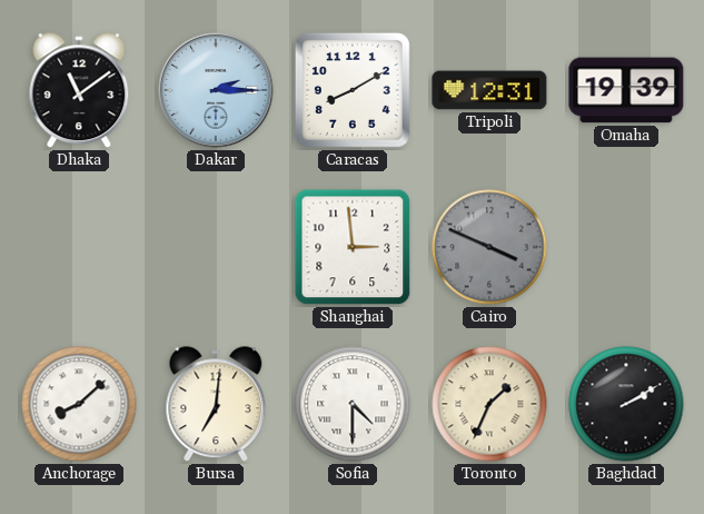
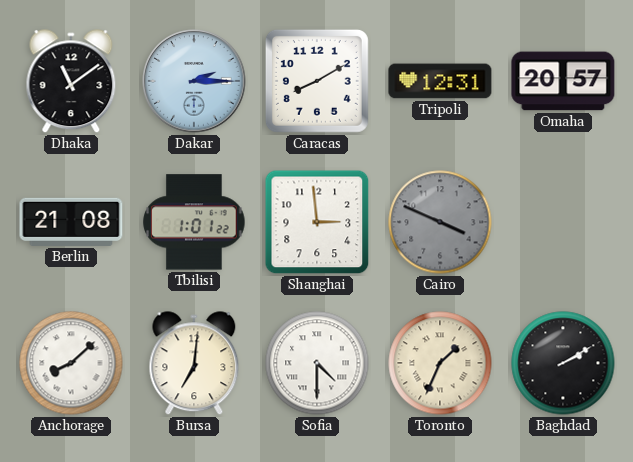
Omaha: 19:39 -> 20:57
Berlin: none -> 21:08
Tbilisi: none -> 1:01
